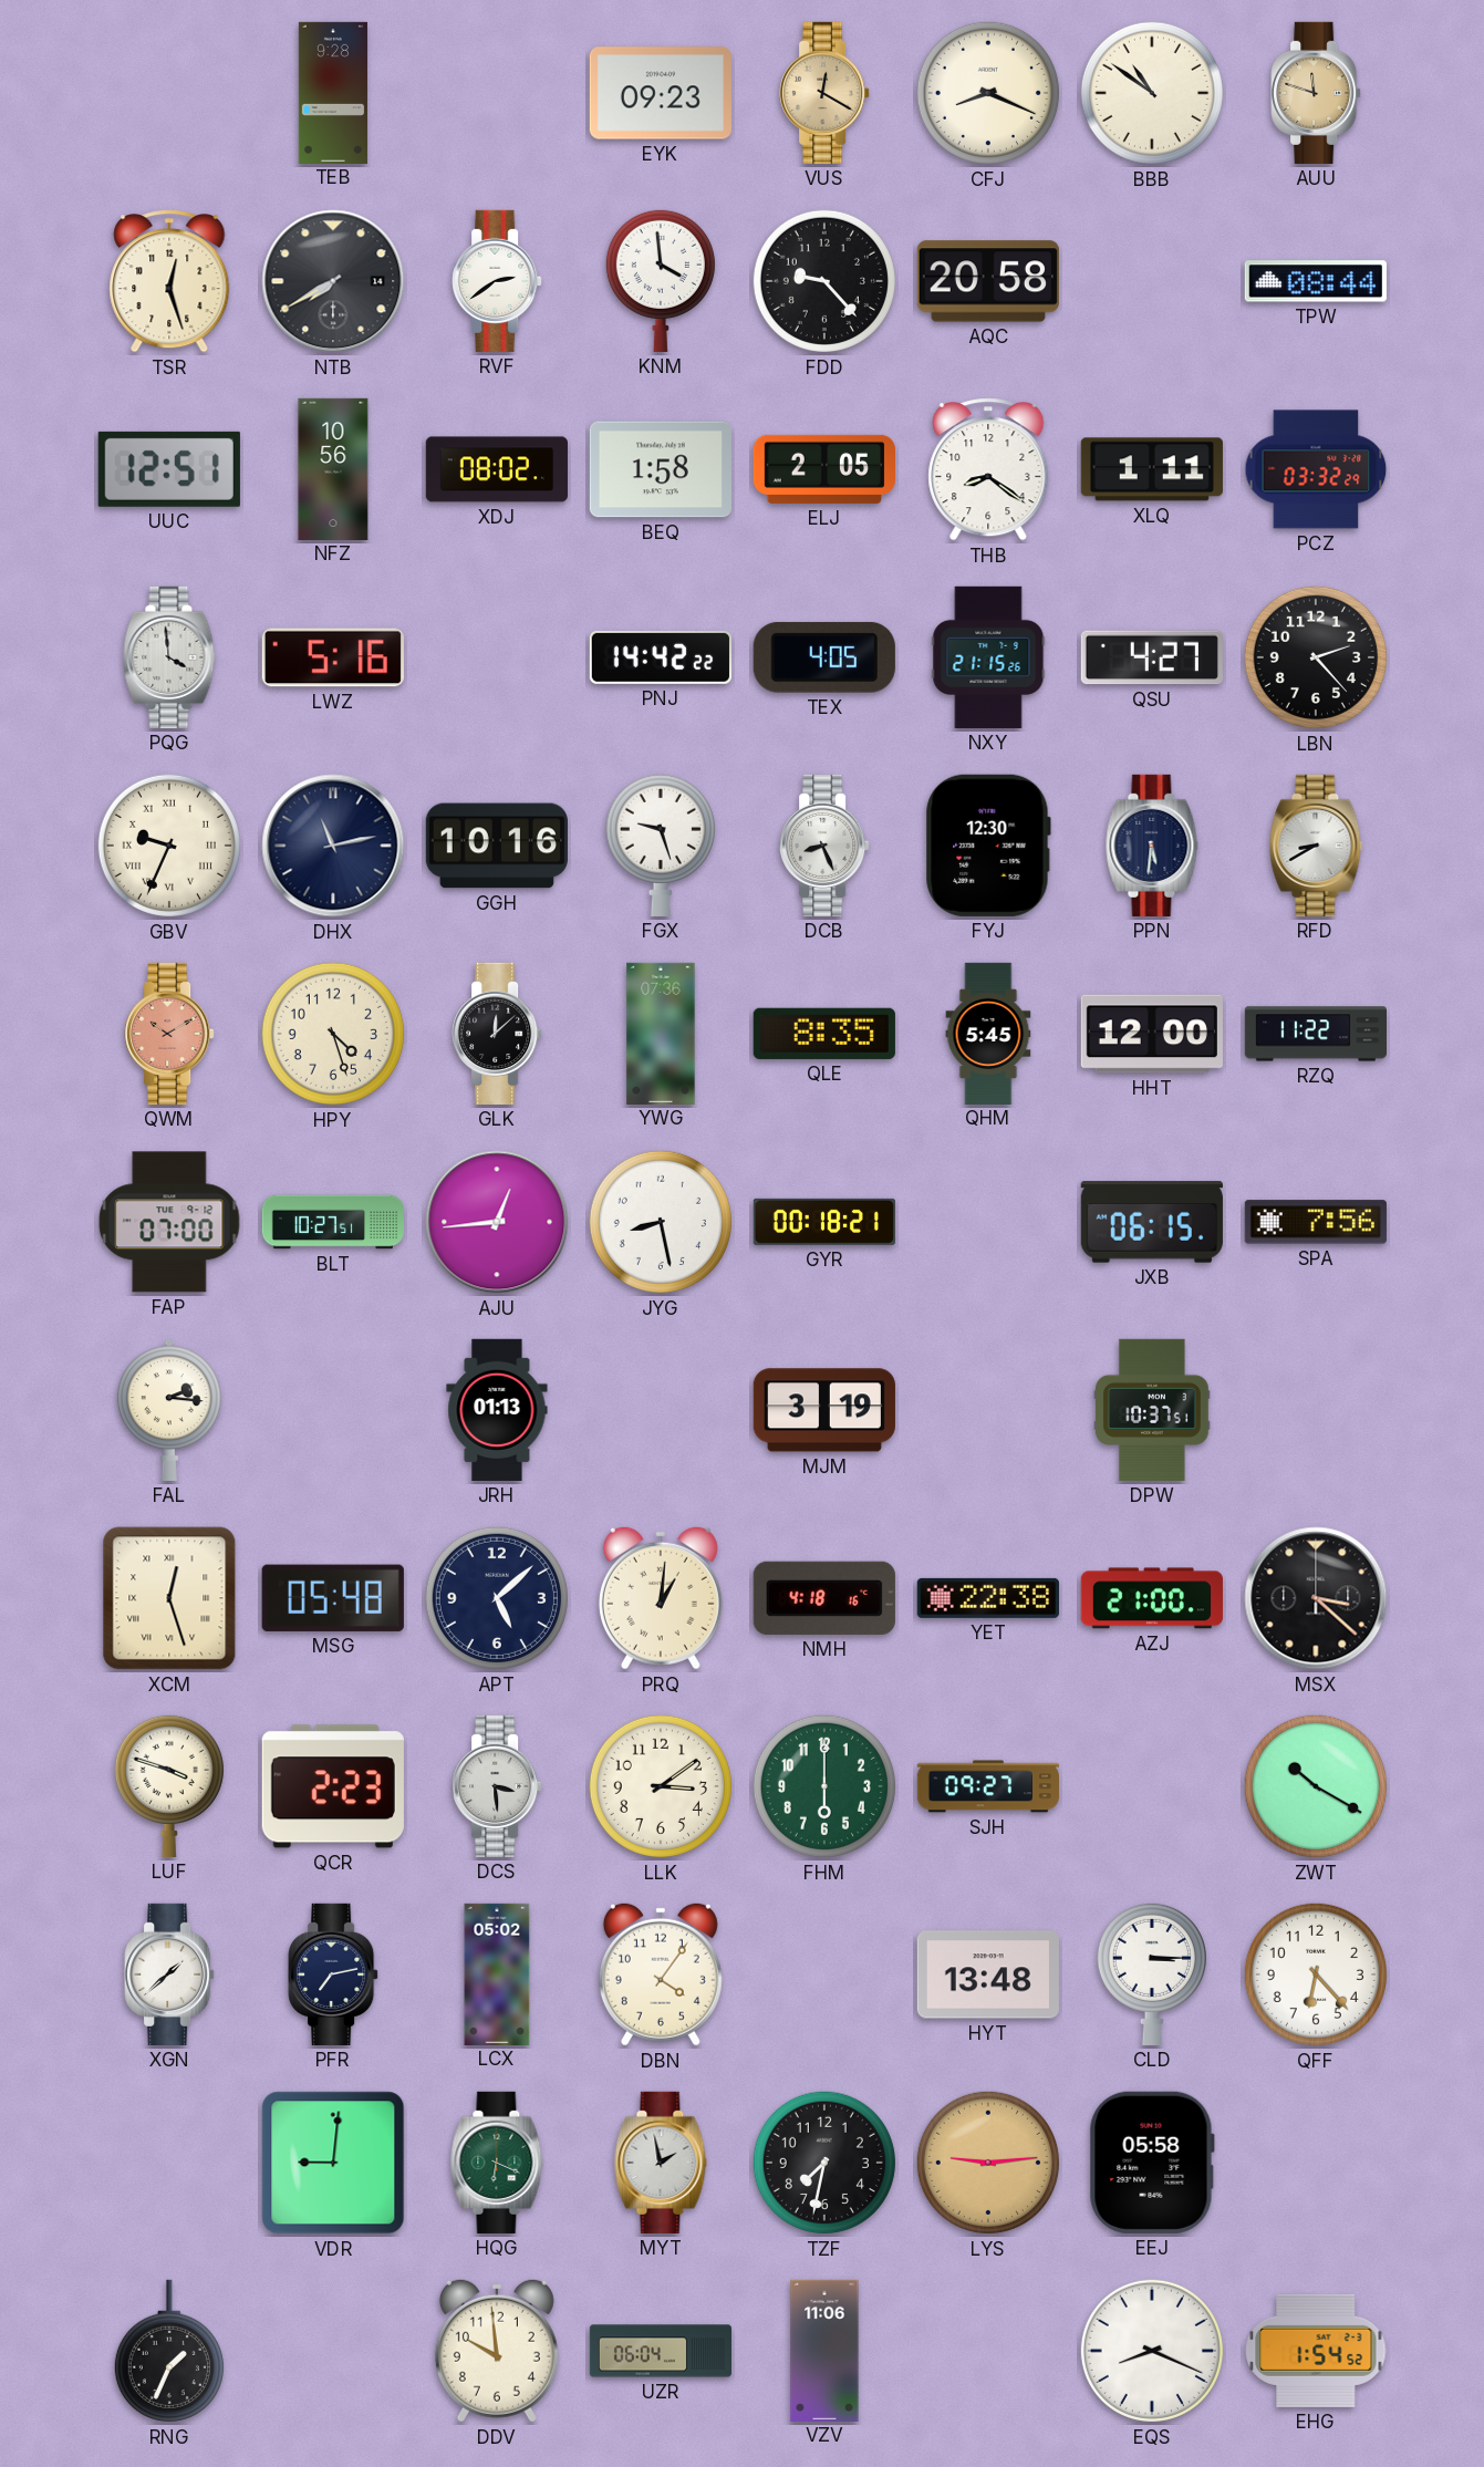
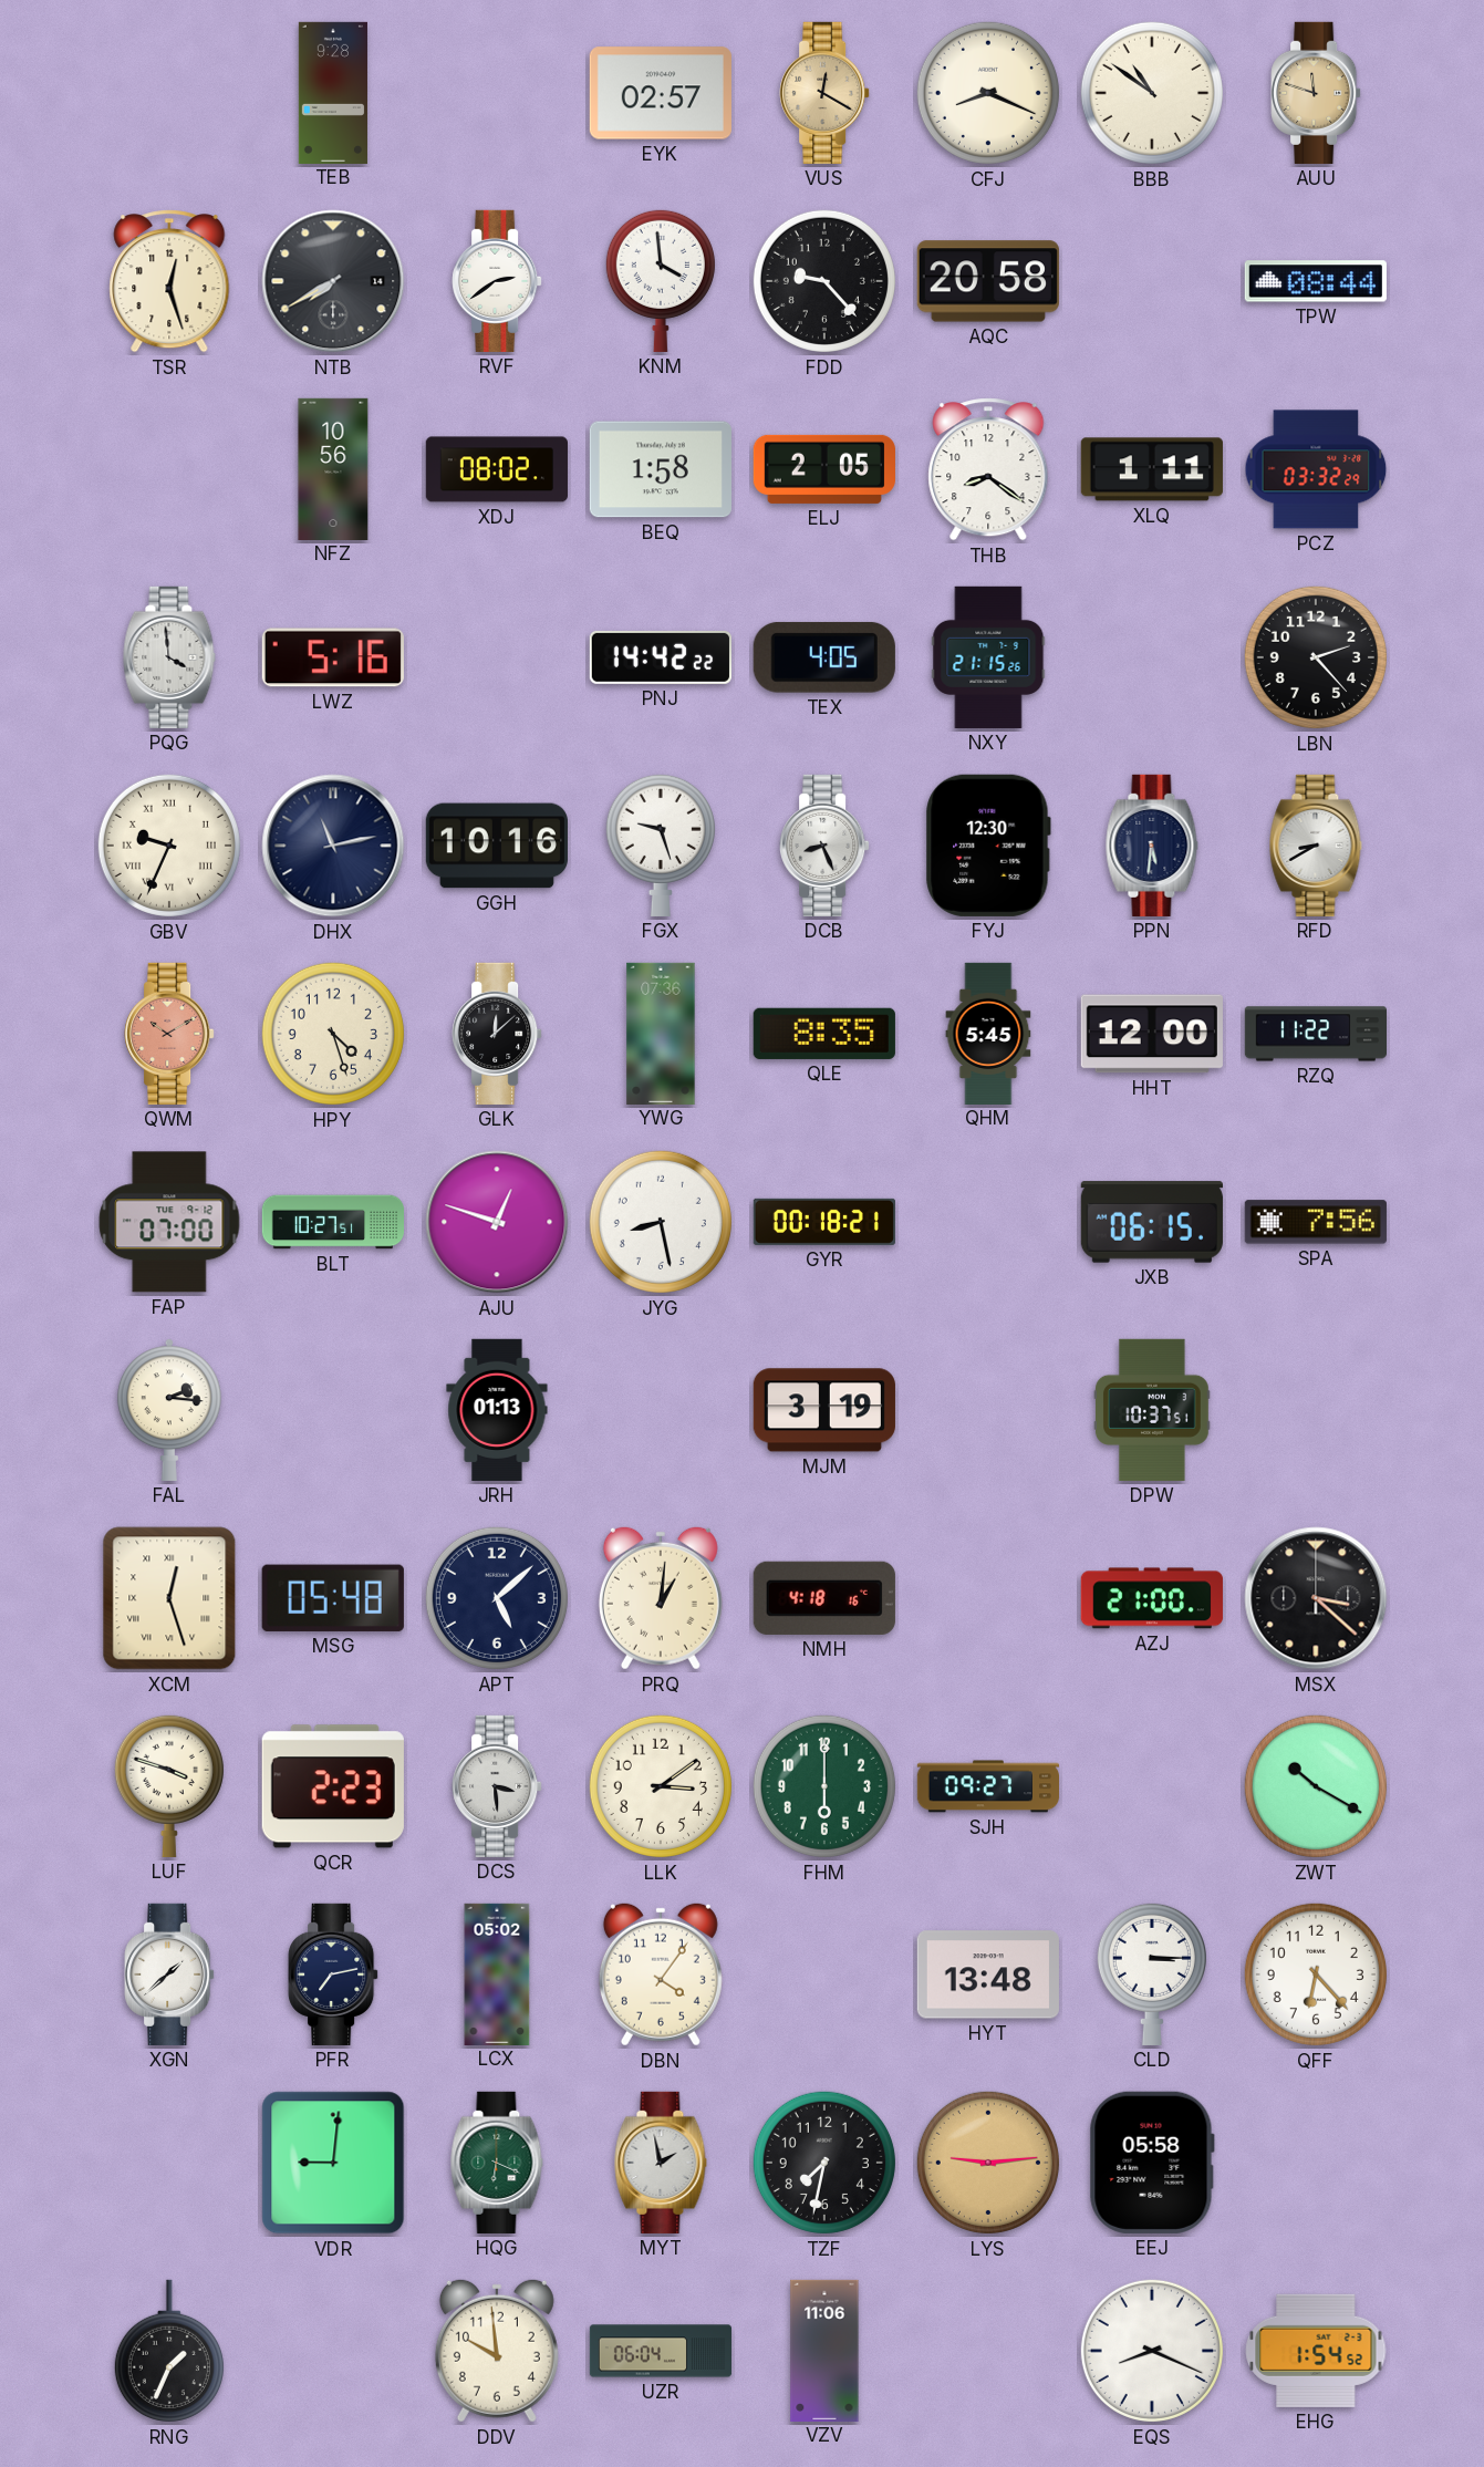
EYK: 09:23 -> 02:57
UUC: 12:51 -> none
QSU: 4:27 -> none
AJU: 12:44 -> 12:48
YET: 22:38 -> none
